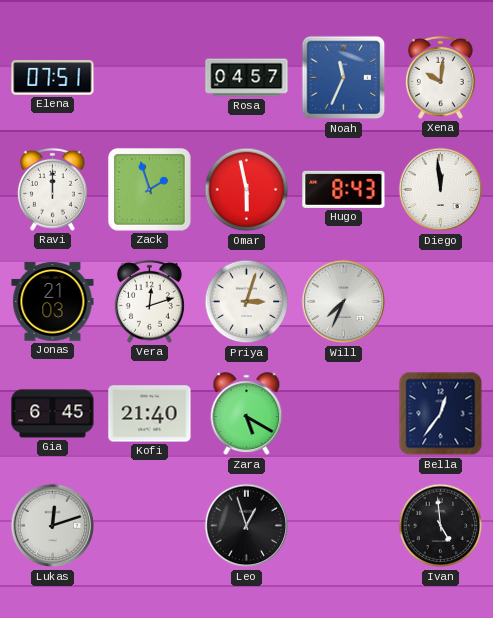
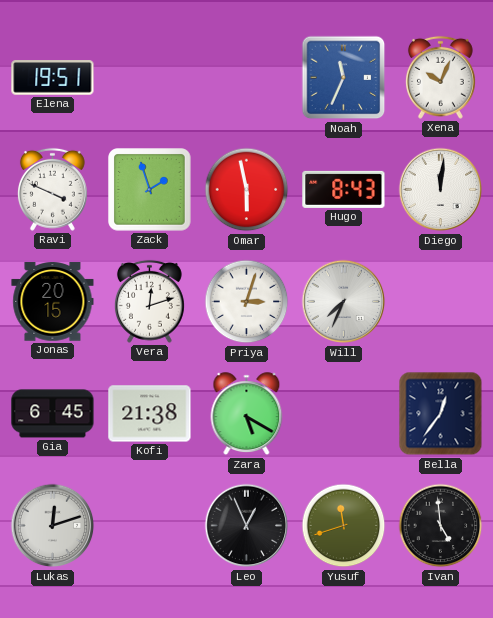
Elena: 07:51 -> 19:51
Rosa: 04:57 -> none
Xena: 10:01 -> 10:04
Ravi: 12:00 -> 3:49
Diego: 11:59 -> 12:01
Jonas: 21:03 -> 20:15
Kofi: 21:40 -> 21:38
Leo: 12:57 -> 12:56
Yusuf: none -> 11:42
